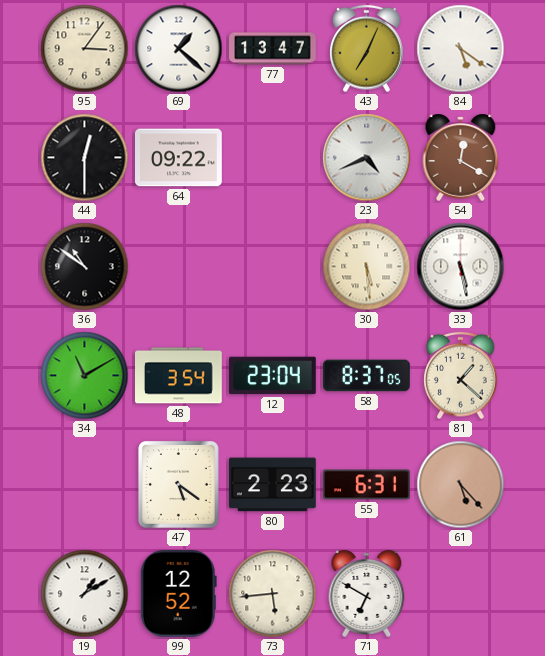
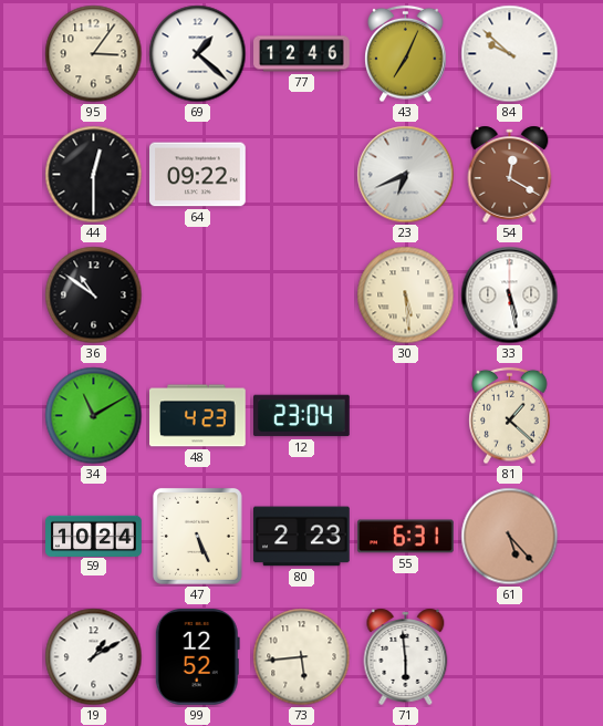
77: 13:47 -> 12:46
84: 5:21 -> 9:52
23: 4:41 -> 6:41
48: 3:54 -> 4:23
58: 8:37 -> none
59: none -> 10:24
47: 5:21 -> 5:26
71: 6:50 -> 5:59
